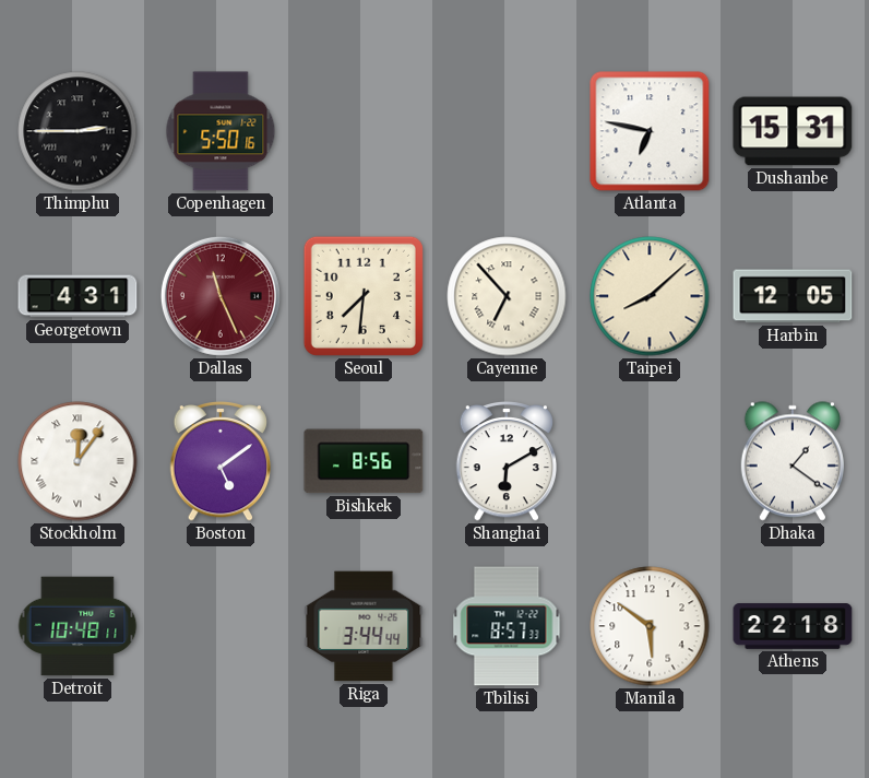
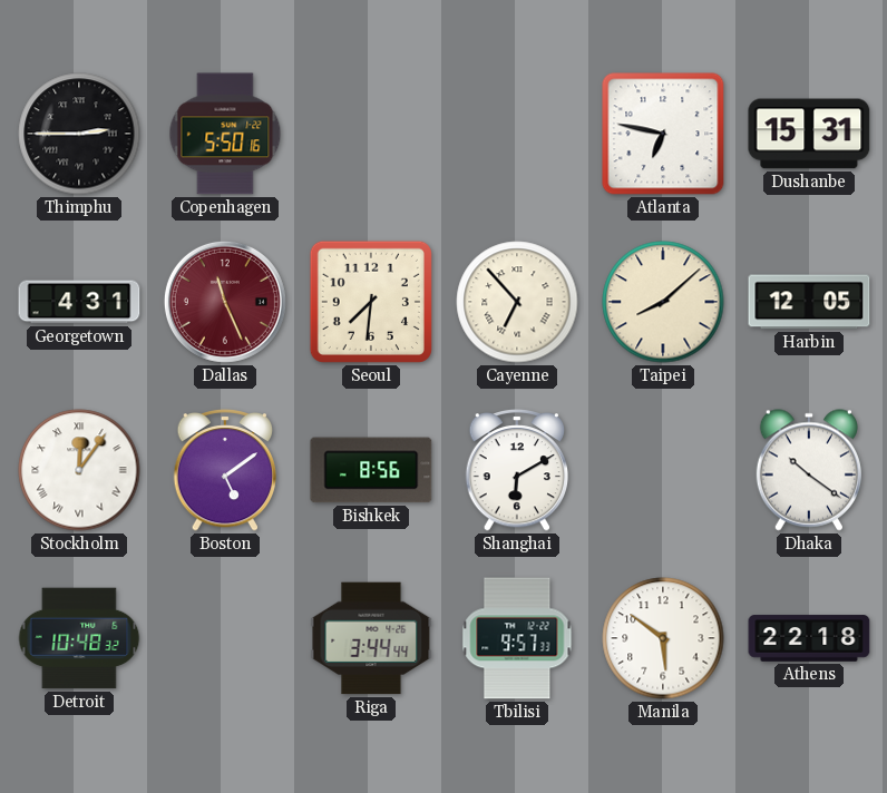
Dhaka: 1:21 -> 10:21
Detroit: 10:48:11 -> 10:48:32
Tbilisi: 8:57 -> 9:57
